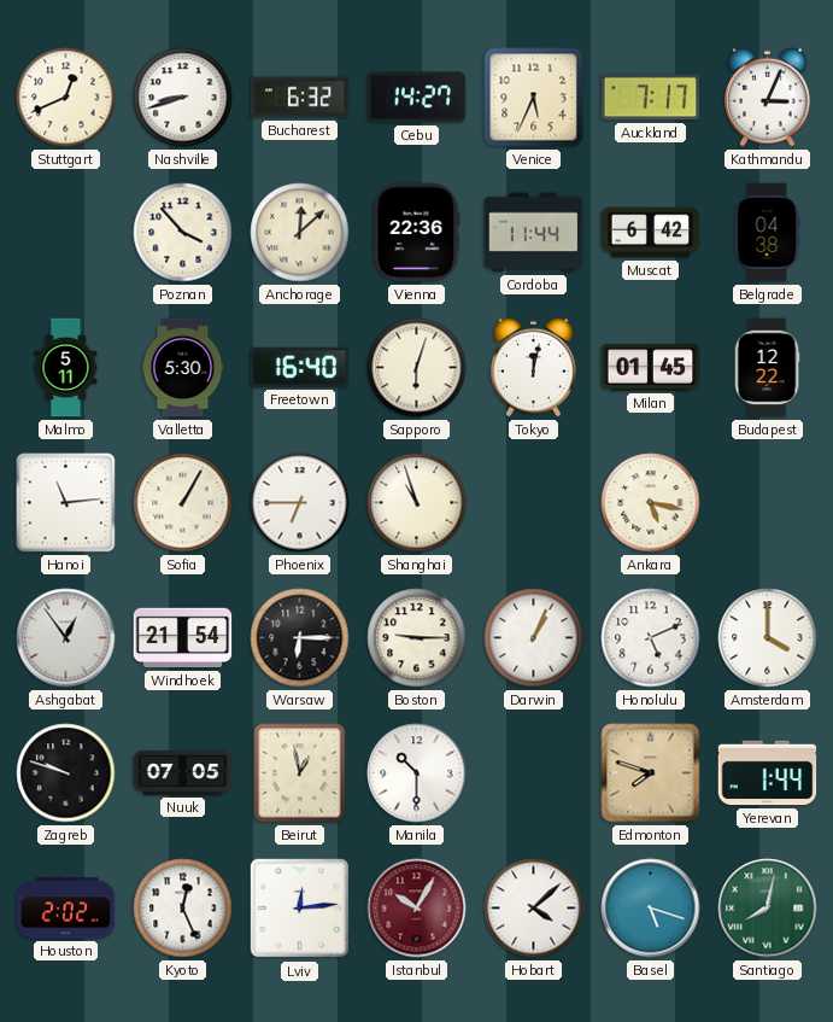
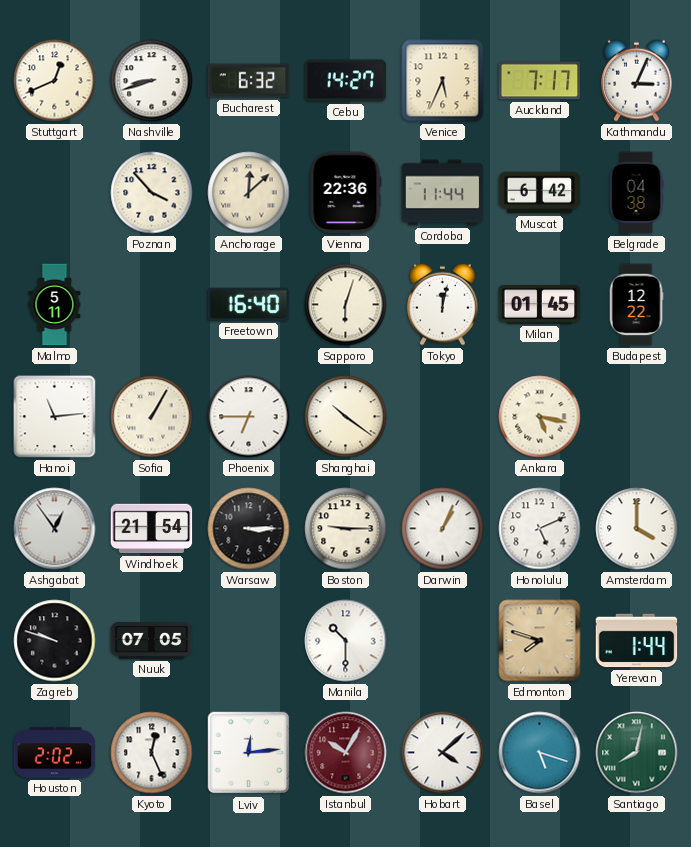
Valletta: 5:30 -> none
Shanghai: 10:57 -> 10:21
Warsaw: 6:15 -> 3:15
Beirut: 12:58 -> none
